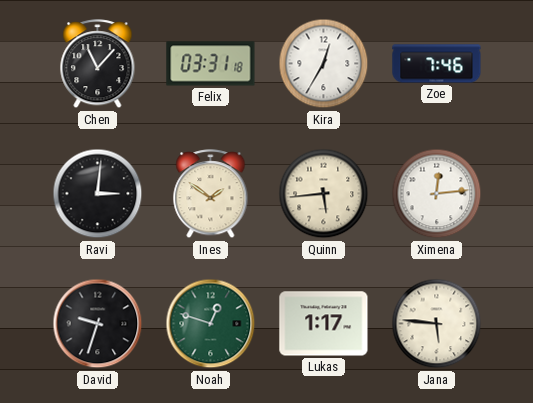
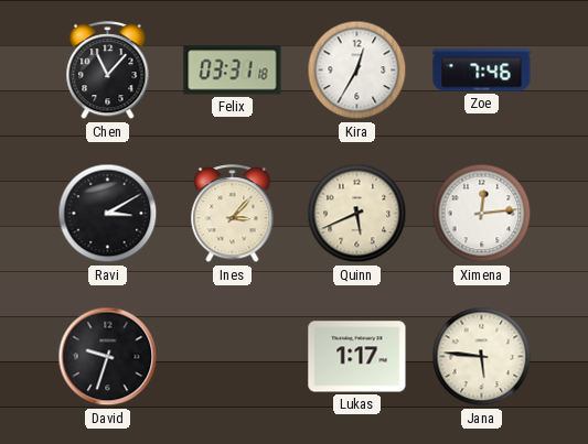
Ravi: 3:01 -> 3:10
Ines: 1:51 -> 3:07
Quinn: 5:44 -> 5:41
Noah: 12:48 -> none
